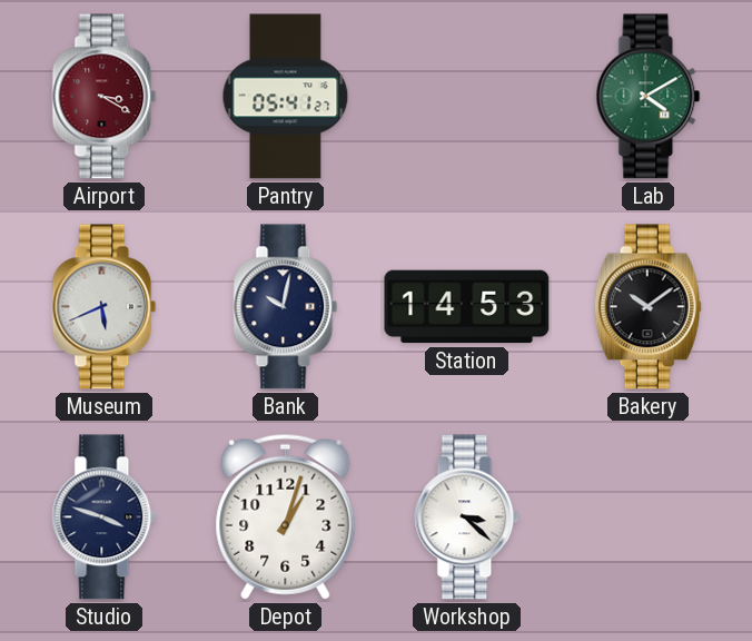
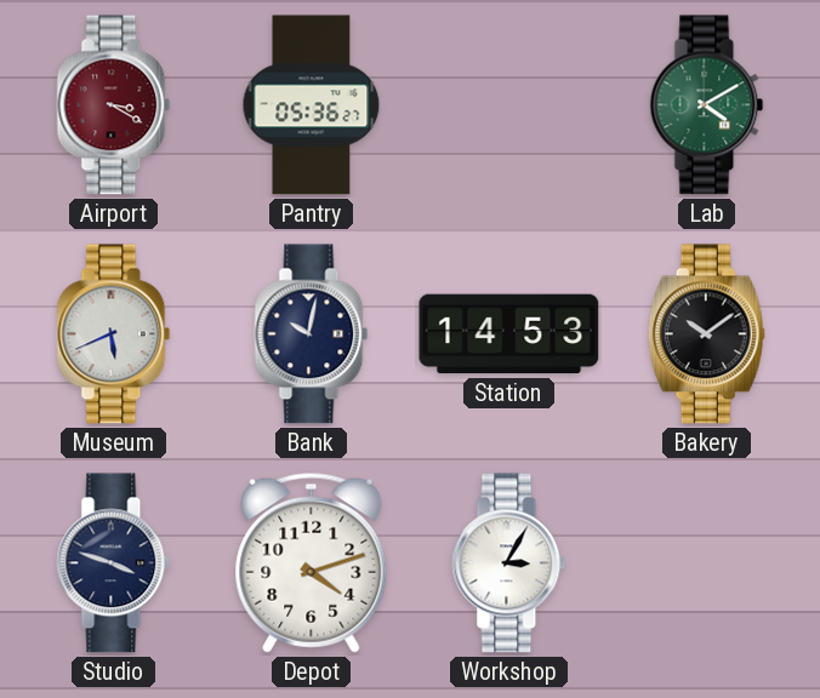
Pantry: 05:41 -> 05:36
Depot: 1:03 -> 4:12
Workshop: 3:22 -> 3:05
